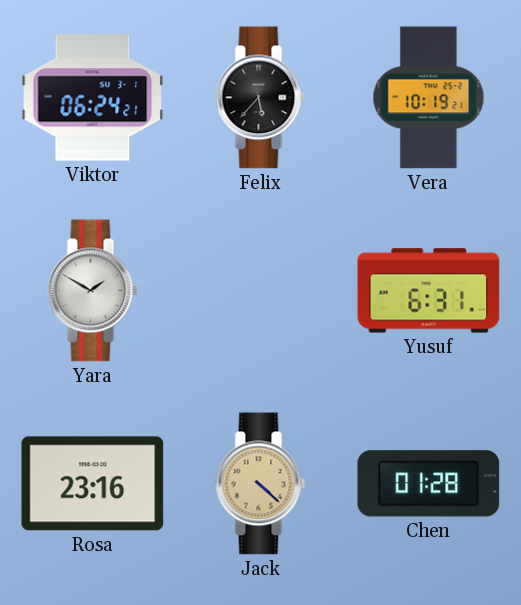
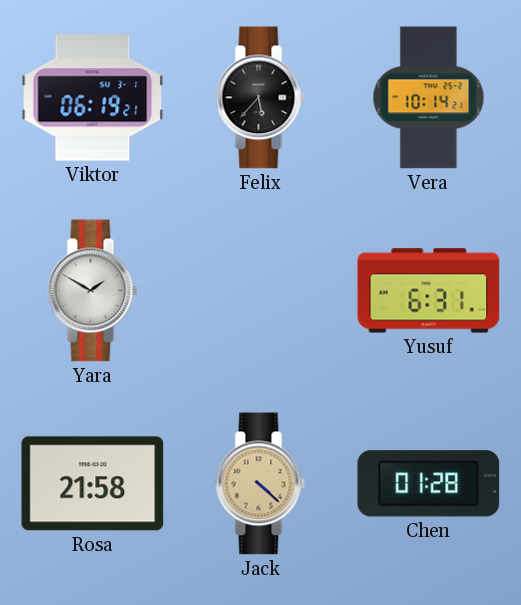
Viktor: 06:24 -> 06:19
Vera: 10:19 -> 10:14
Rosa: 23:16 -> 21:58
